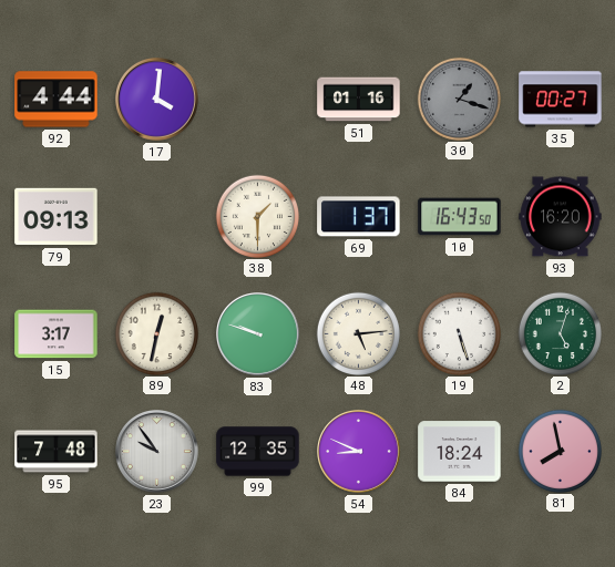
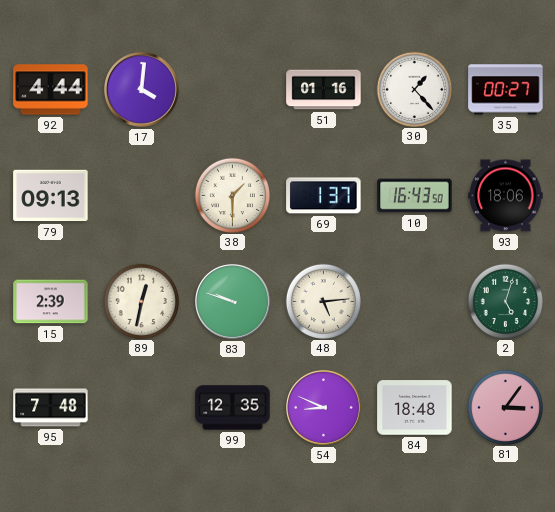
30: 1:18 -> 1:23
30 dial: grey -> white
93: 16:20 -> 18:06
15: 3:17 -> 2:39
19: 5:27 -> none
23: 9:54 -> none
84: 18:24 -> 18:48
81: 7:58 -> 3:06
